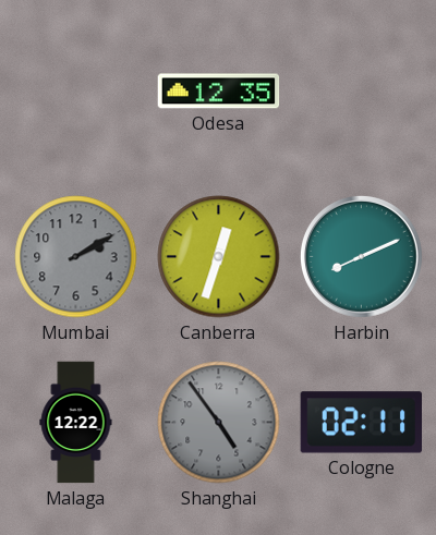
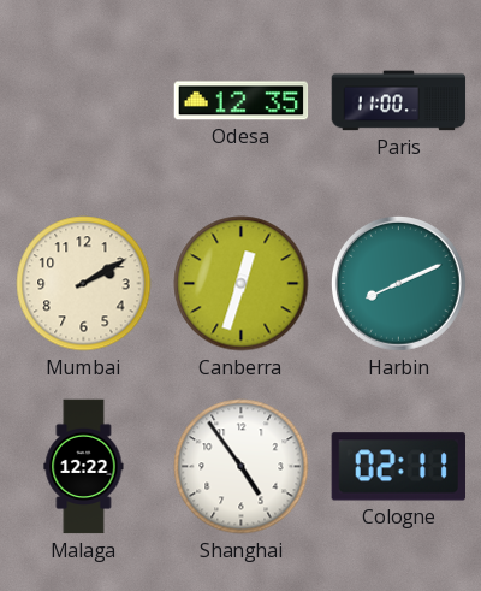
Paris: none -> 11:00
Mumbai dial: grey -> cream
Shanghai dial: grey -> white
